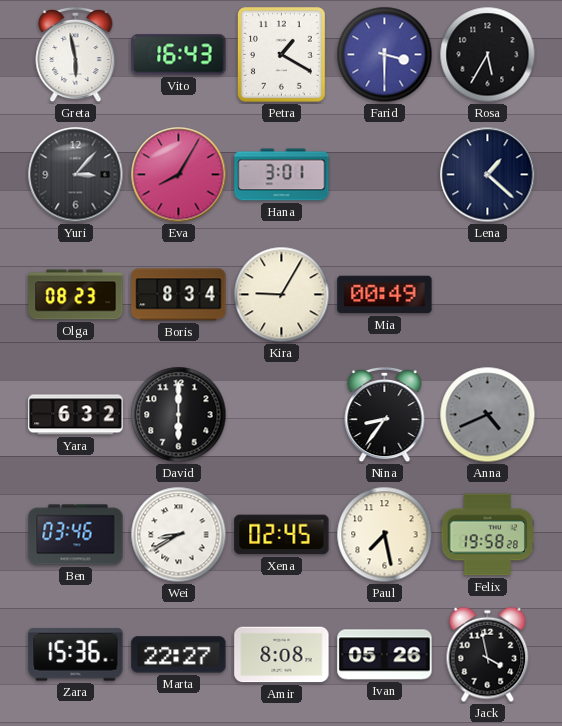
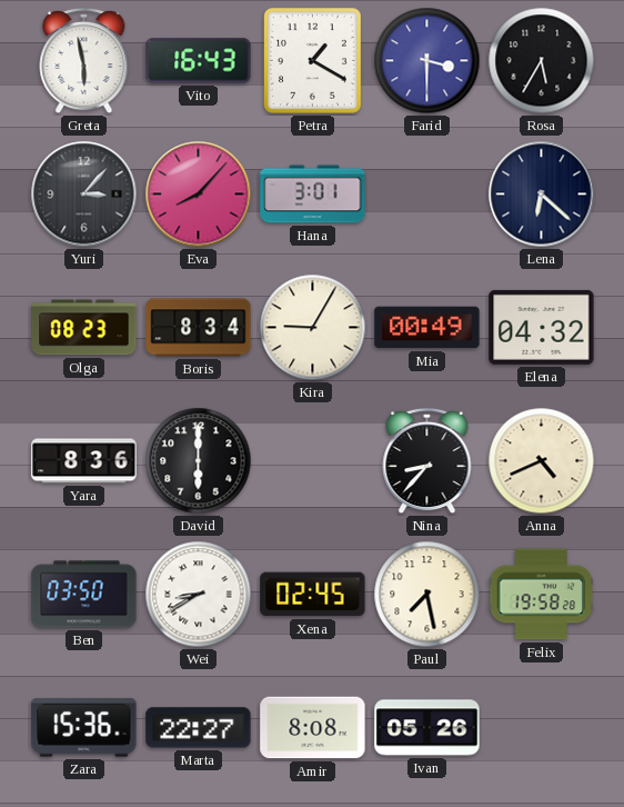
Eva: 8:05 -> 8:07
Lena: 1:22 -> 6:22
Elena: none -> 04:32
Yara: 6:32 -> 8:36
Nina: 8:36 -> 8:37
Anna dial: grey -> cream
Ben: 03:46 -> 03:50
Jack: 3:58 -> none
